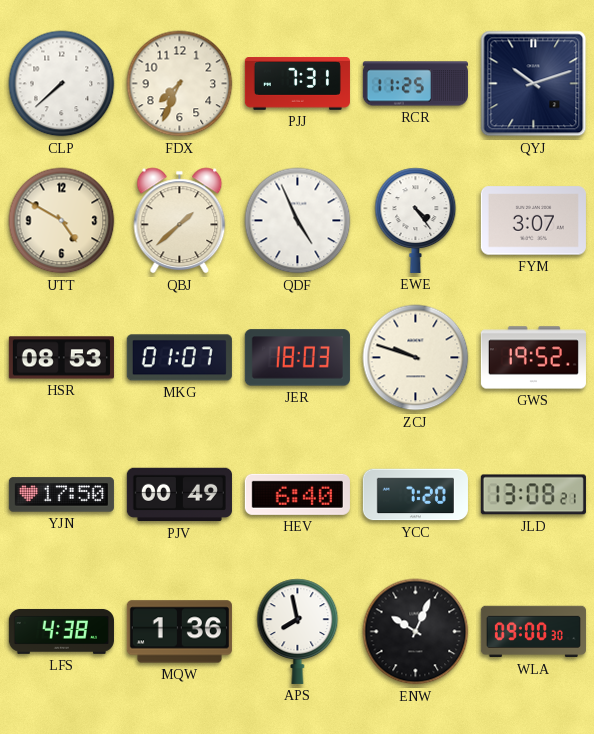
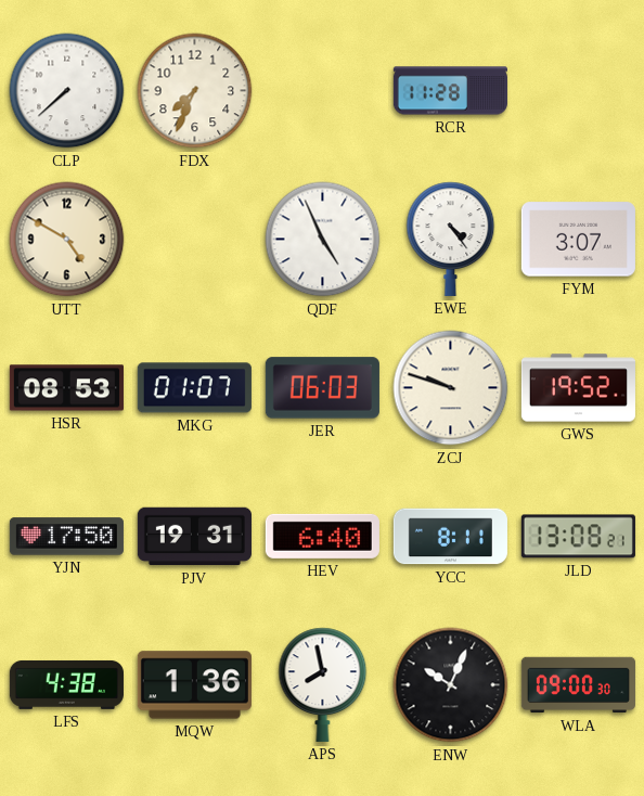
PJJ: 7:31 -> none
RCR: 11:25 -> 11:28
QYJ: 10:12 -> none
QBJ: 1:38 -> none
JER: 18:03 -> 06:03
PJV: 00:49 -> 19:31
YCC: 7:20 -> 8:11
